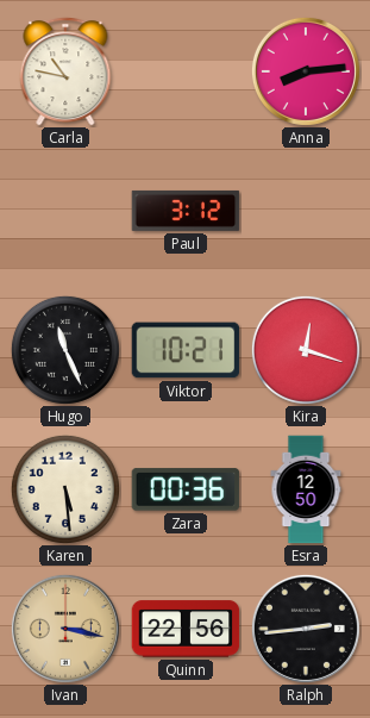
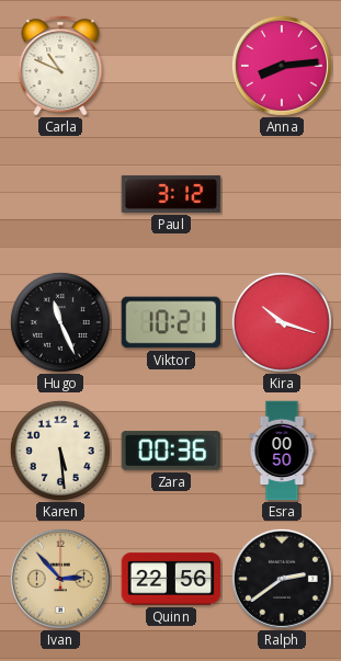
Carla: 10:47 -> 10:49
Kira: 12:18 -> 10:18
Esra: 12:50 -> 00:50
Ivan: 3:17 -> 2:53
Ralph: 2:44 -> 2:39
